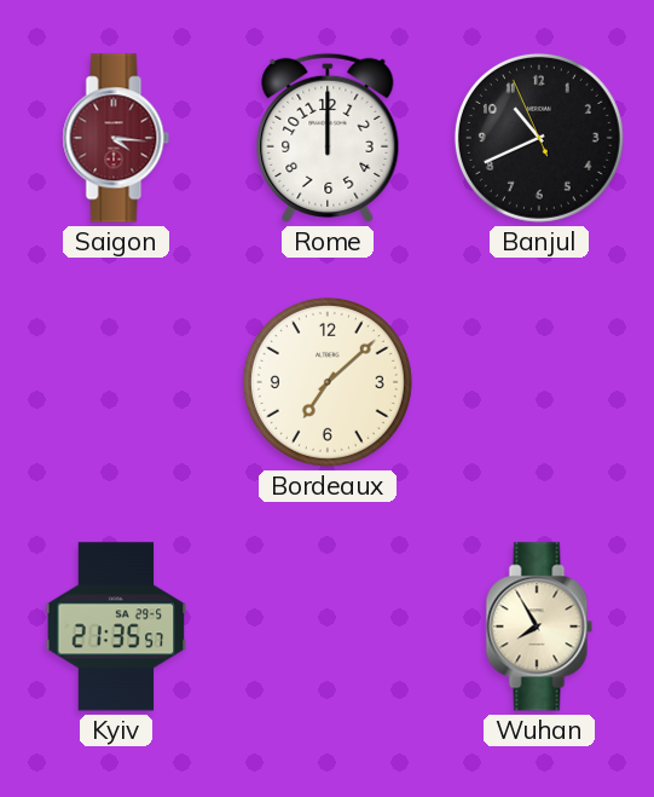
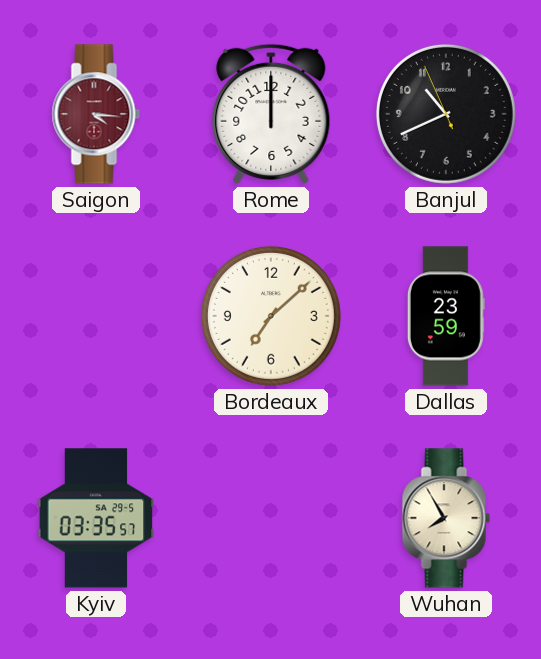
Dallas: none -> 23:59
Kyiv: 21:35 -> 03:35
